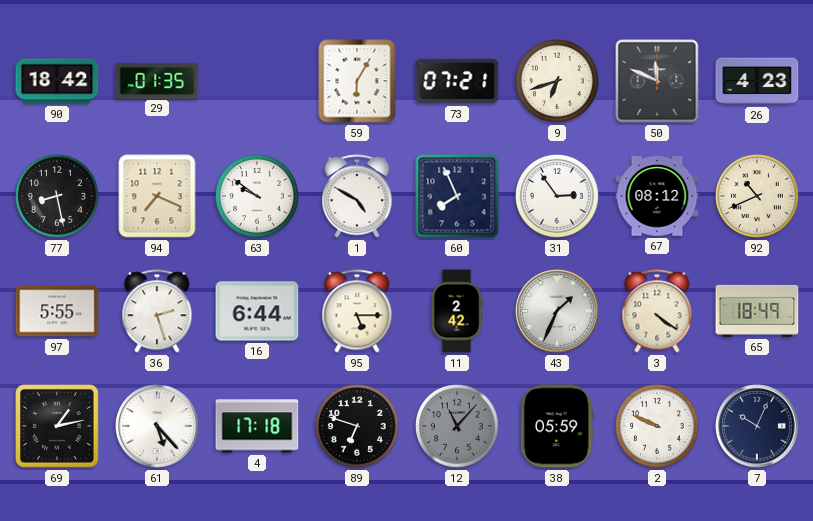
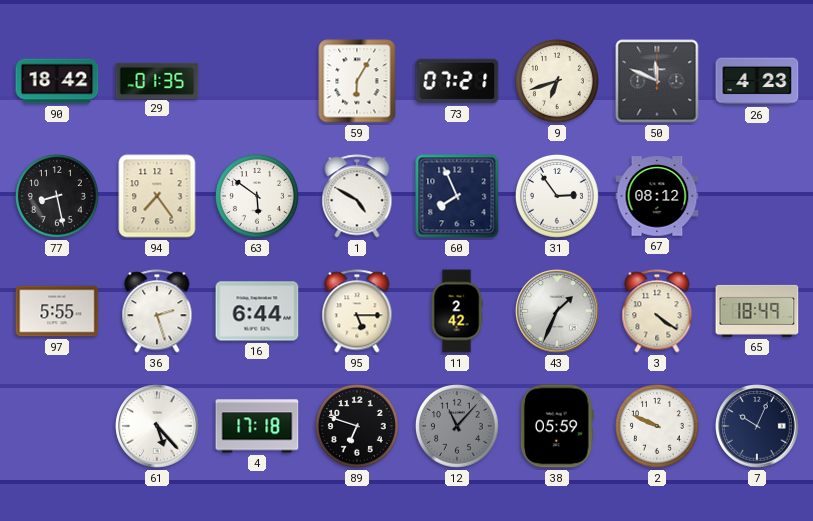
94: 7:19 -> 7:24
63: 9:51 -> 5:51
92: 10:41 -> none
69: 1:13 -> none
